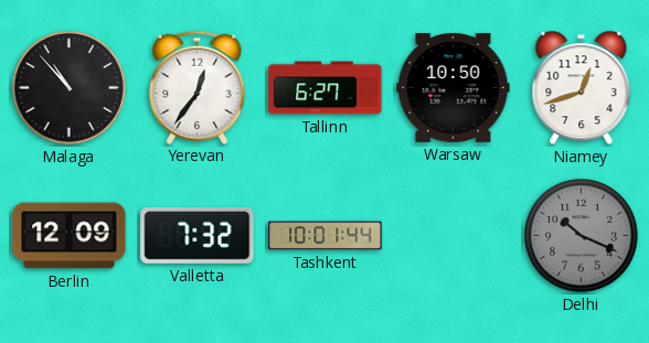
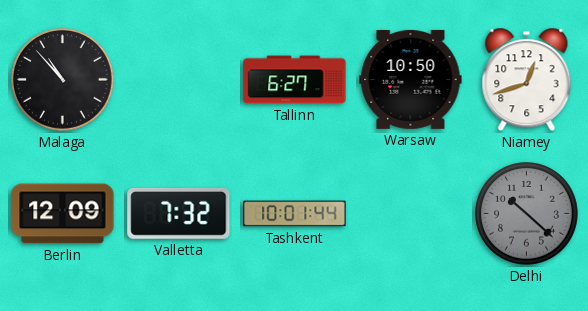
Yerevan: 12:36 -> none
Delhi: 10:19 -> 10:22
